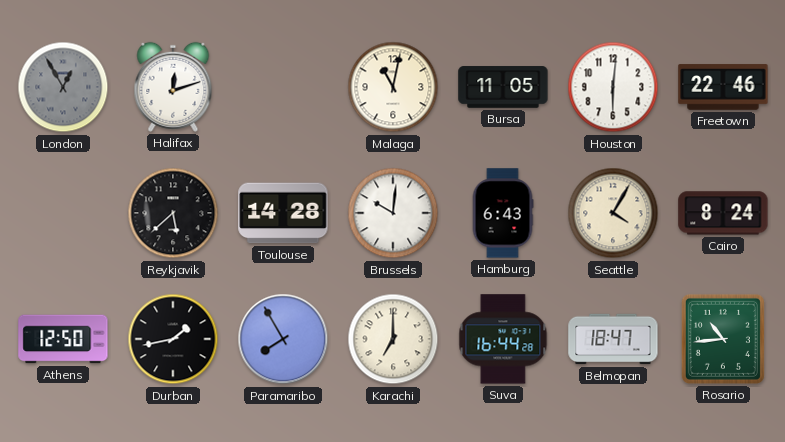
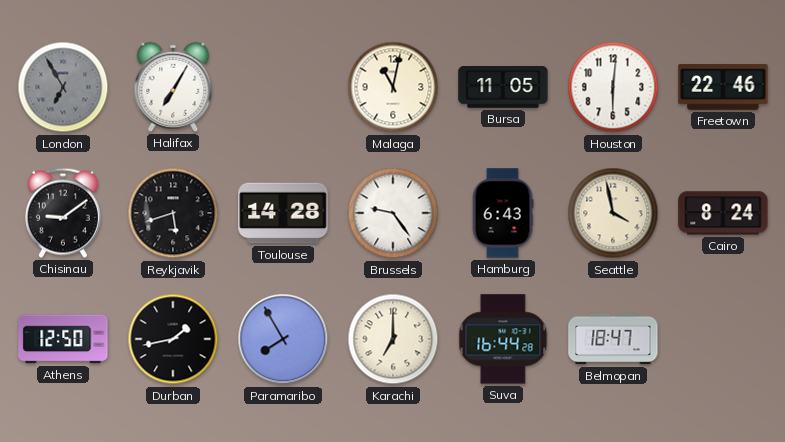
London: 12:55 -> 6:55
Halifax: 12:12 -> 7:05
Chisinau: none -> 9:09
Reykjavik: 5:38 -> 5:42
Brussels: 10:01 -> 9:24
Seattle: 4:05 -> 3:58
Rosario: 10:44 -> none
